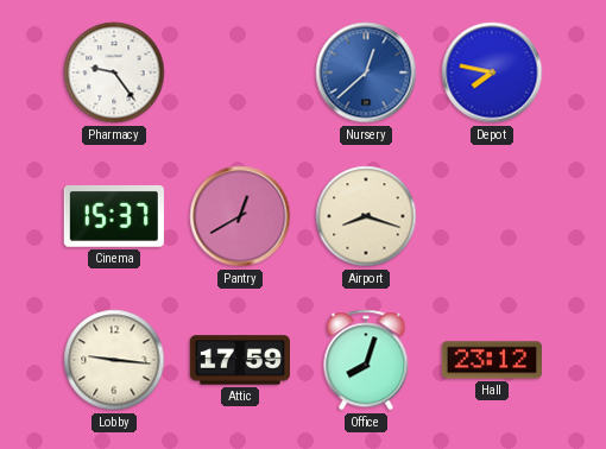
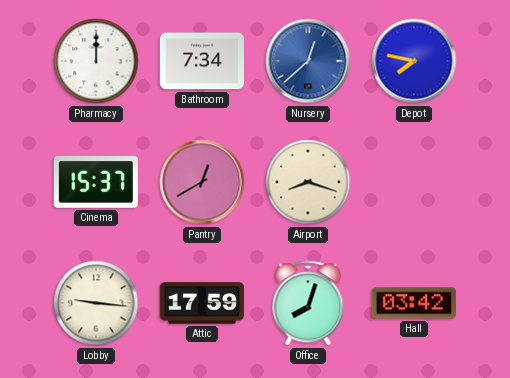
Pharmacy: 9:24 -> 12:00
Bathroom: none -> 7:34
Hall: 23:12 -> 03:42
